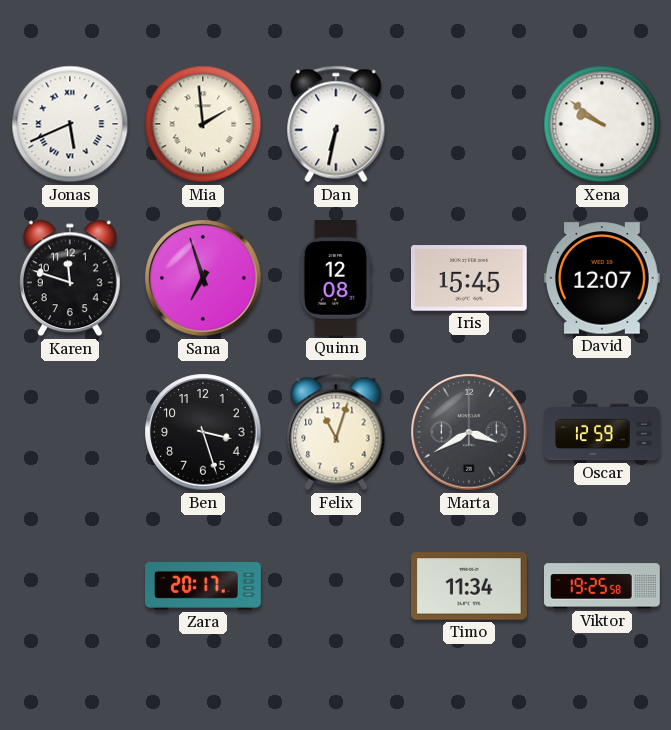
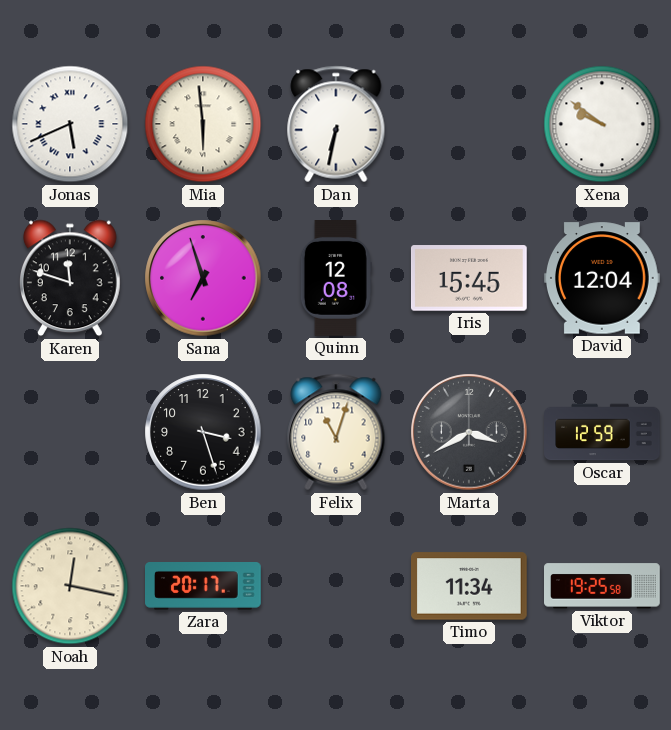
Mia: 1:59 -> 5:59
David: 12:07 -> 12:04
Noah: none -> 12:17
